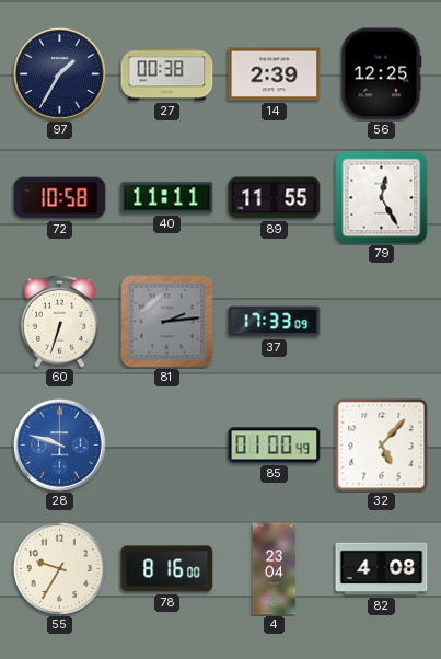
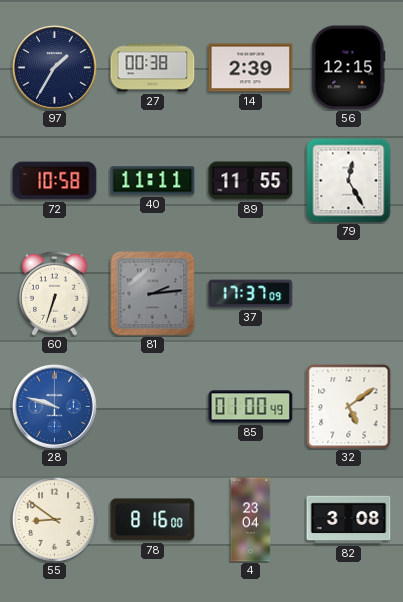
56: 12:25 -> 12:15
37: 17:33 -> 17:37
32: 5:07 -> 5:09
55: 9:35 -> 8:51
82: 4:08 -> 3:08
